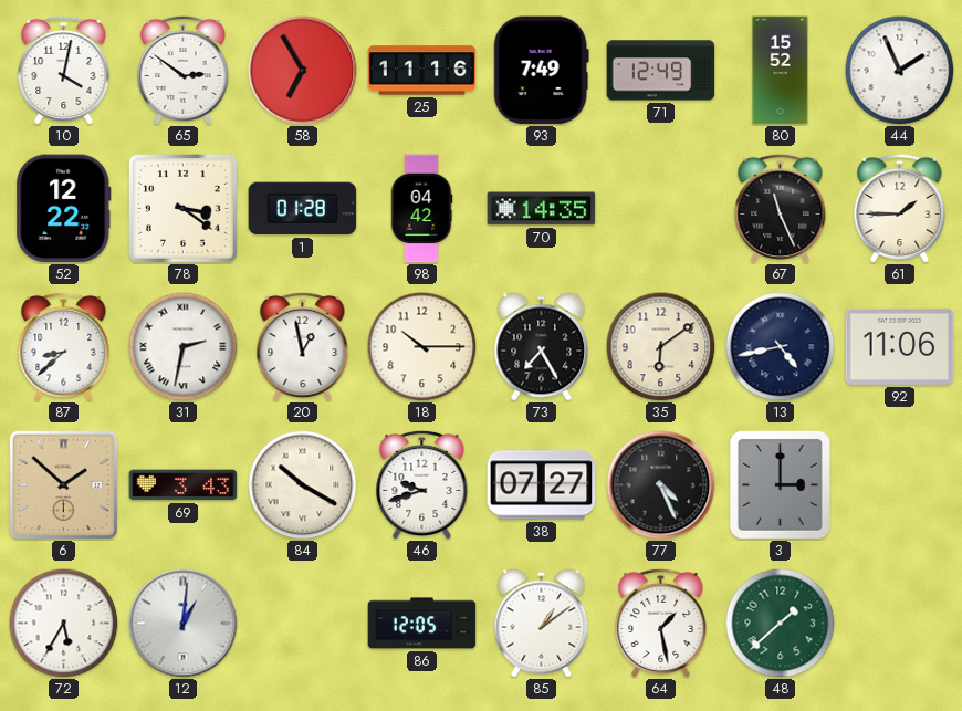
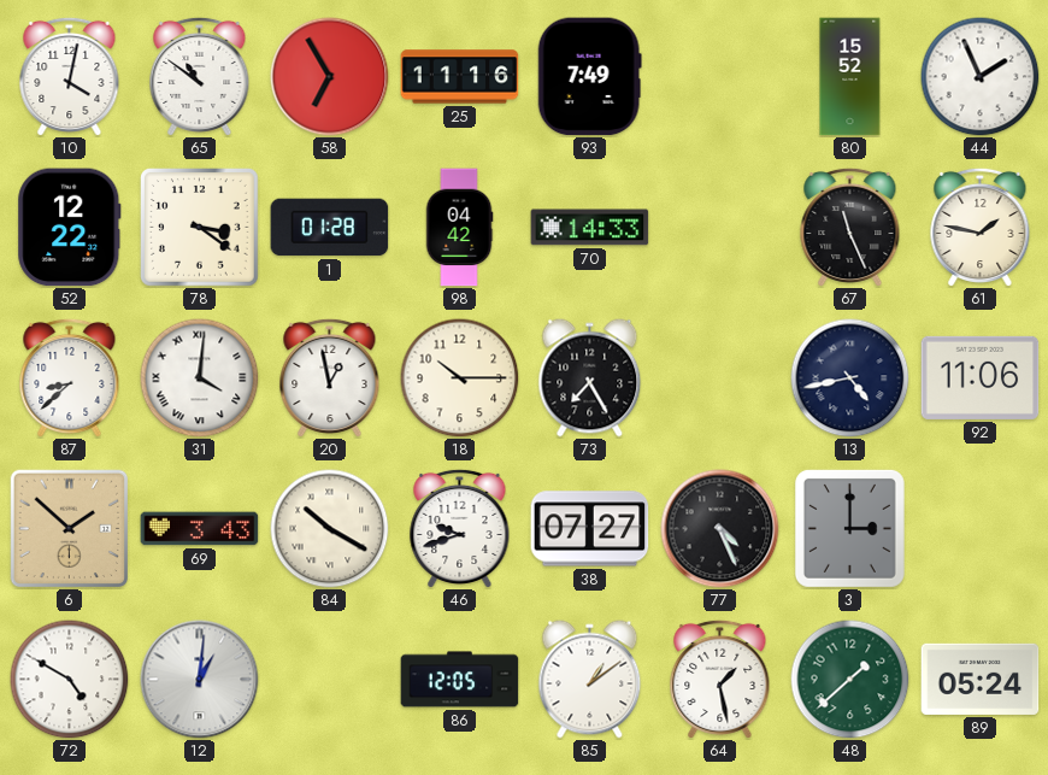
65: 2:51 -> 10:51
71: 12:49 -> none
70: 14:35 -> 14:33
61: 1:45 -> 1:47
31: 2:32 -> 4:01
35: 6:09 -> none
72: 5:35 -> 4:50
89: none -> 05:24
